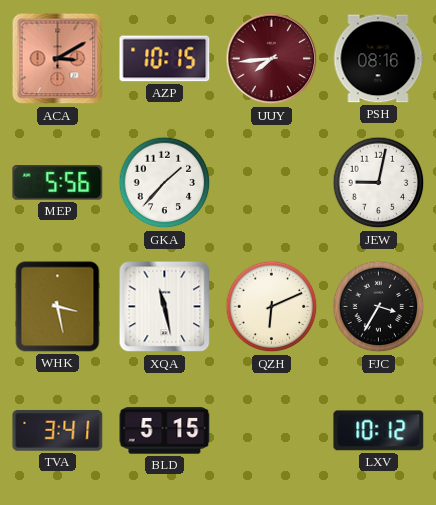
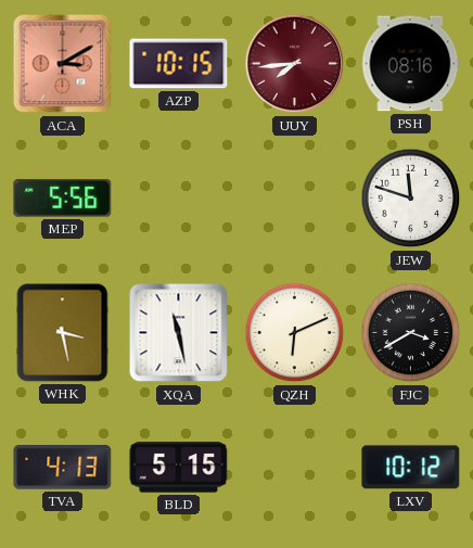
GKA: 1:37 -> none
JEW: 9:02 -> 11:48
FJC: 3:35 -> 3:40
TVA: 3:41 -> 4:13
